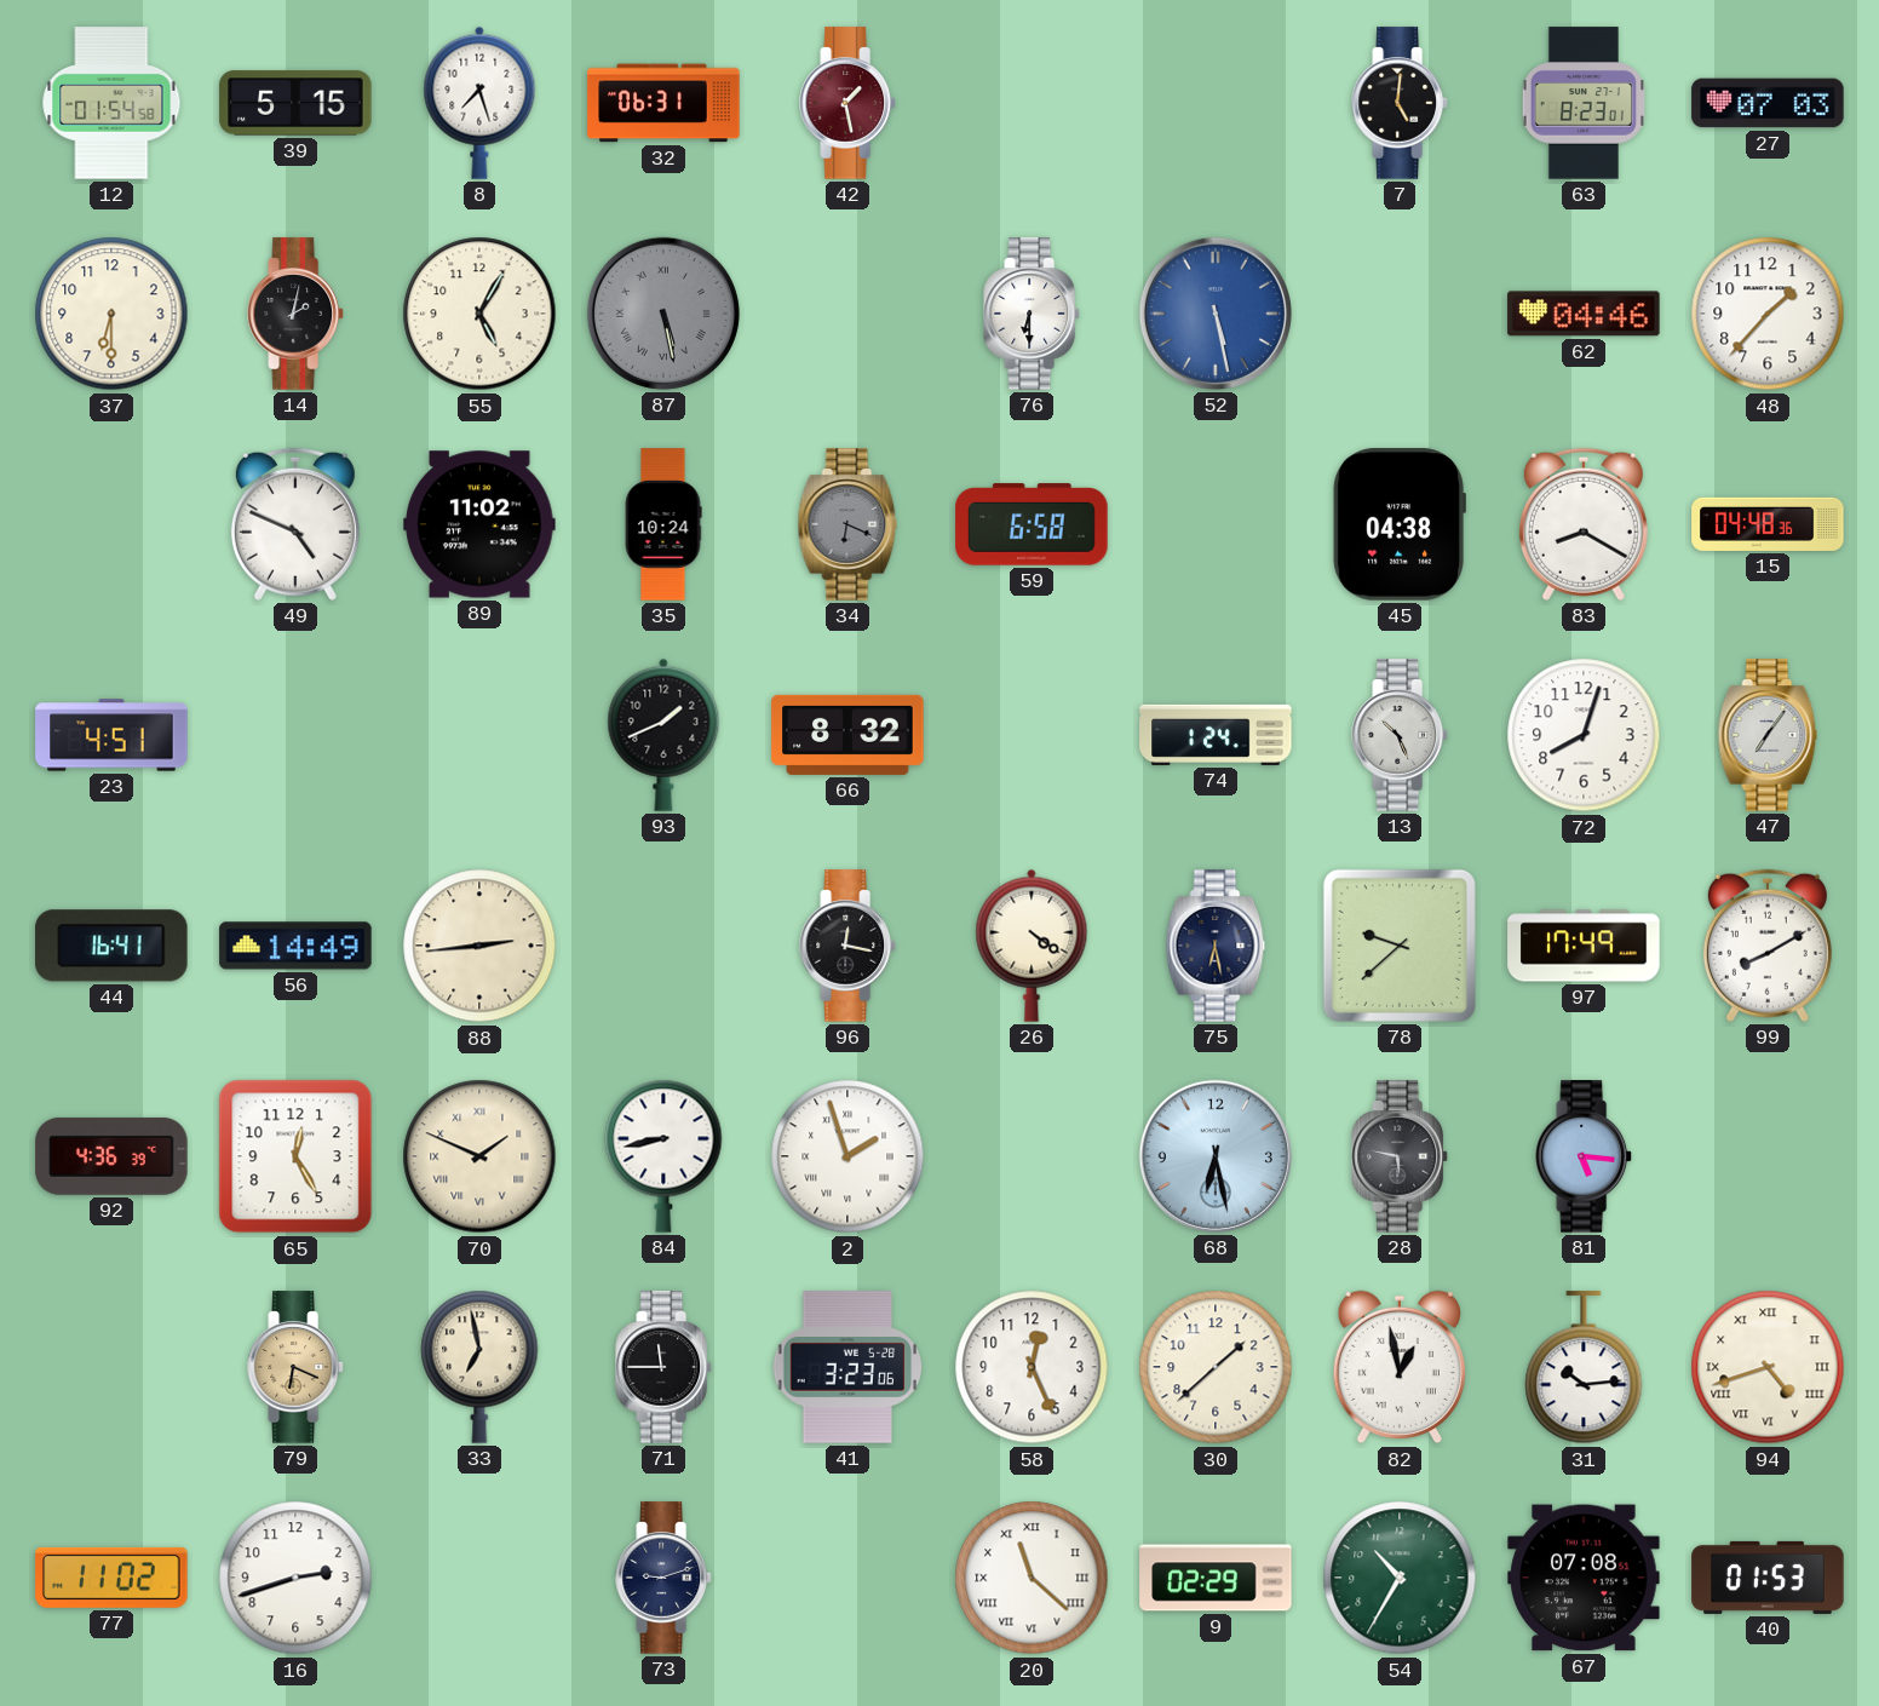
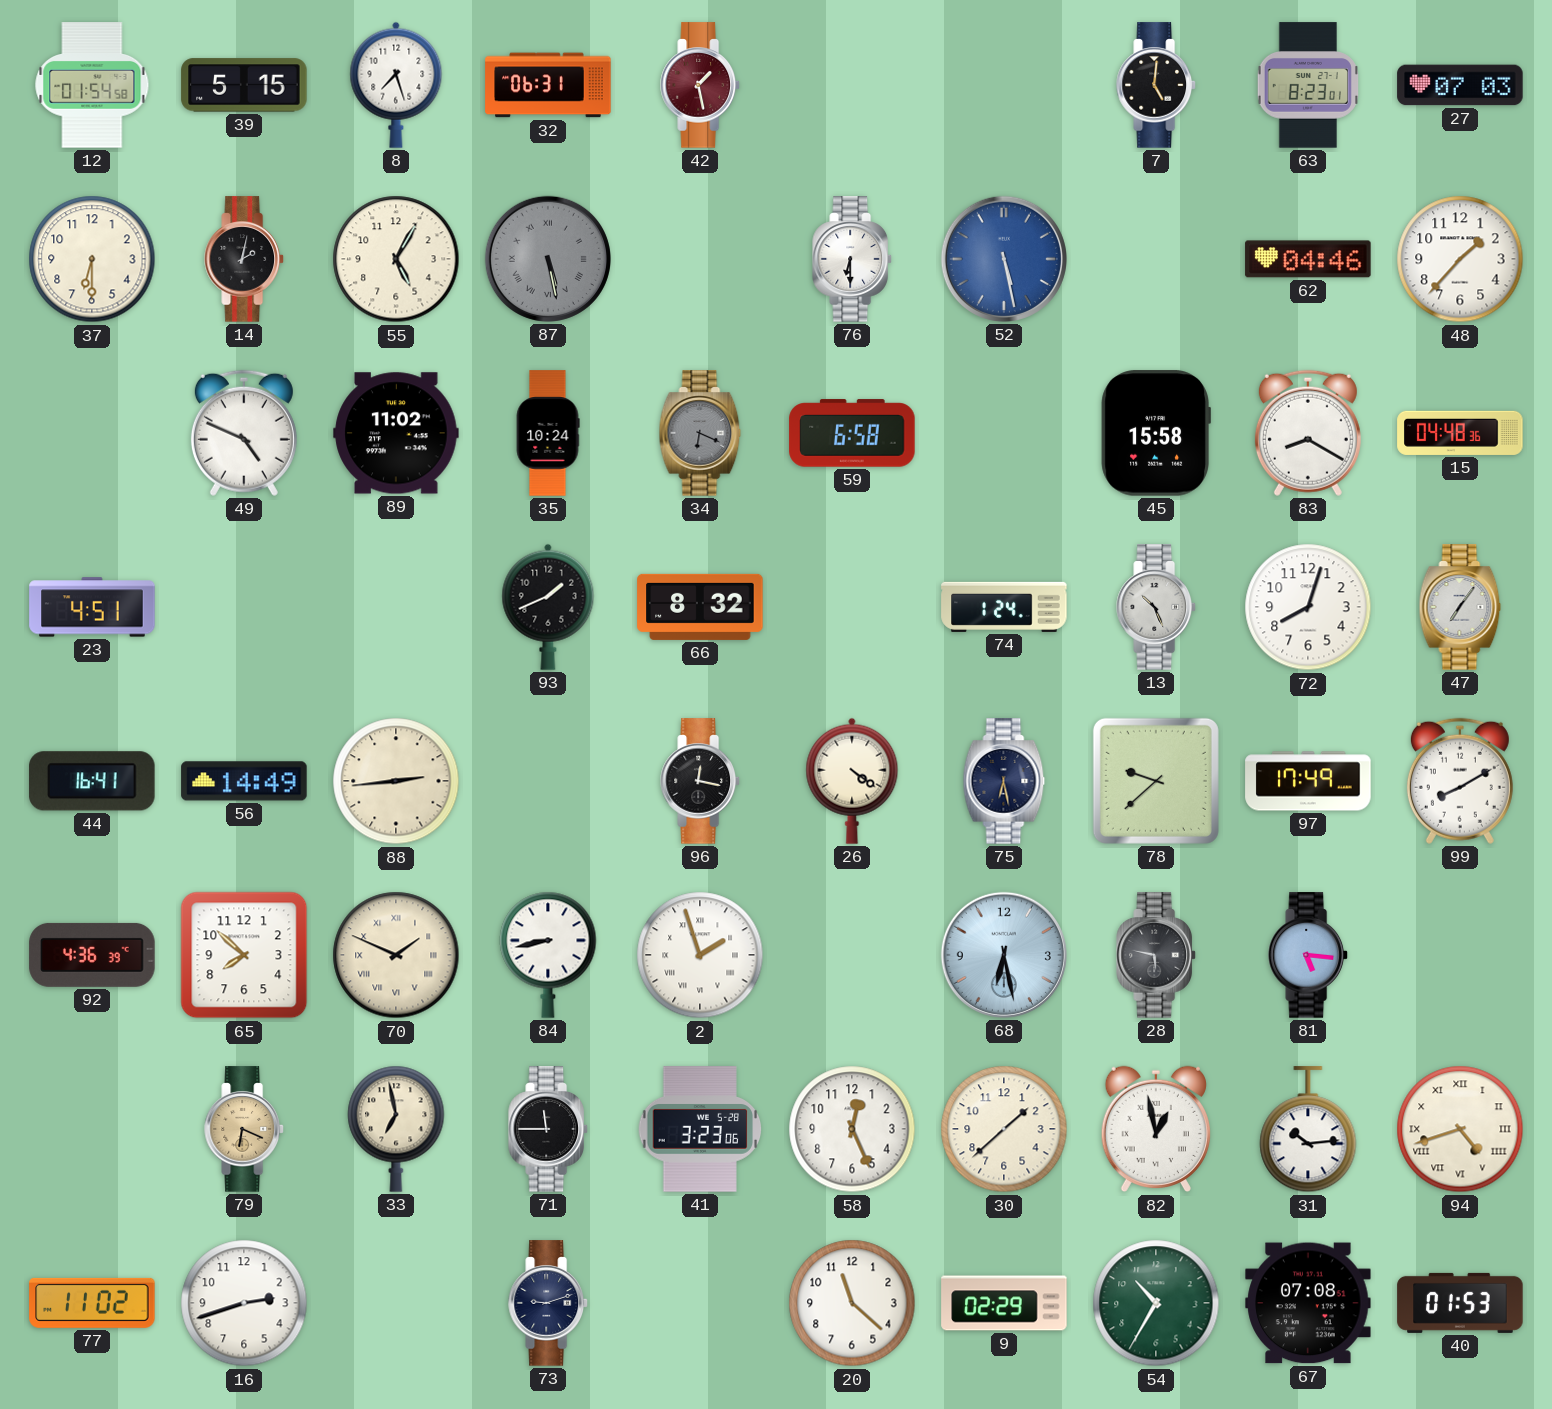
45: 04:38 -> 15:58
65: 12:25 -> 7:52
20 numerals: Roman -> Arabic
